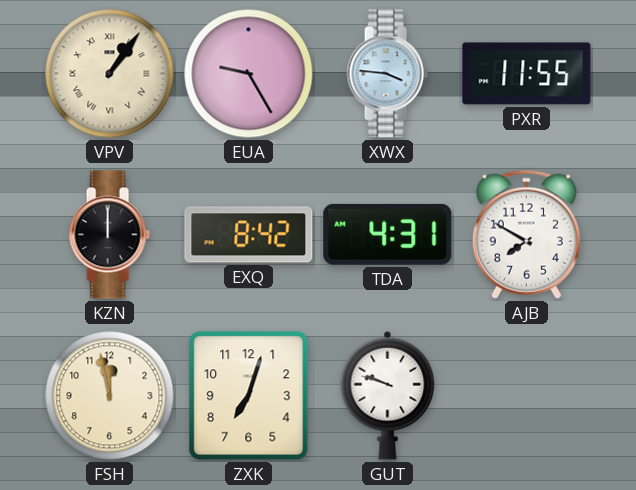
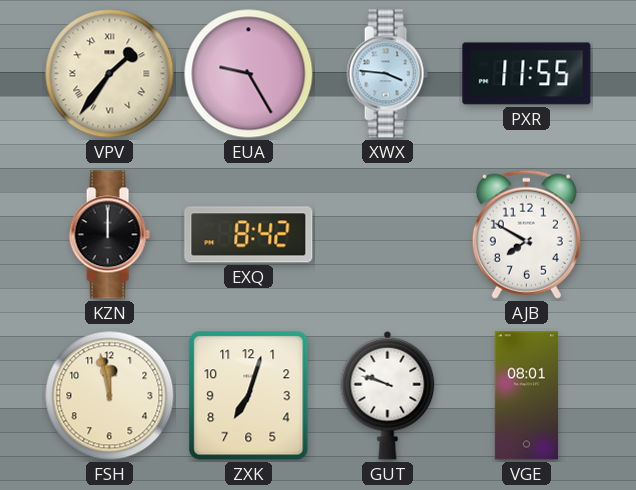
VPV: 1:06 -> 1:36
TDA: 4:31 -> none
VGE: none -> 08:01
